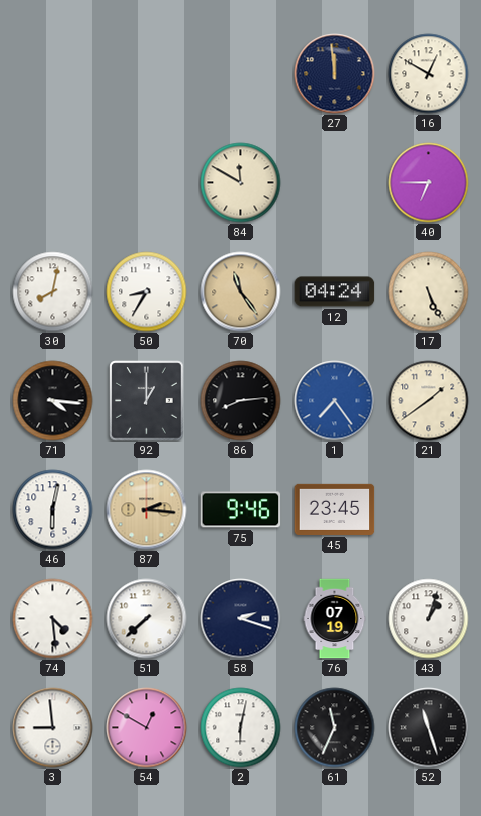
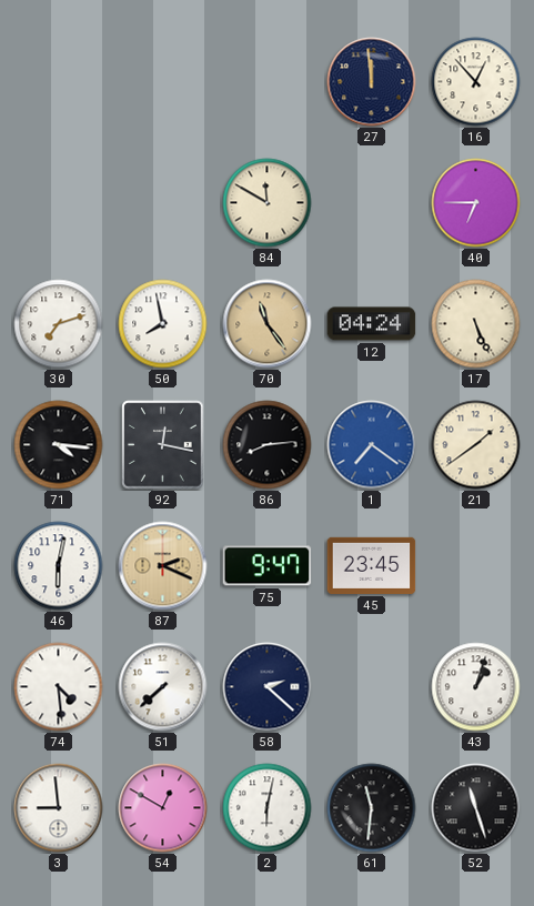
16: 12:50 -> 12:53
30: 8:02 -> 7:12
50: 8:35 -> 7:58
92: 1:00 -> 12:17
1: 7:24 -> 7:21
87: 2:16 -> 2:19
75: 9:46 -> 9:47
58: 2:18 -> 2:22
76: 07:19 -> none
61: 11:34 -> 11:31
